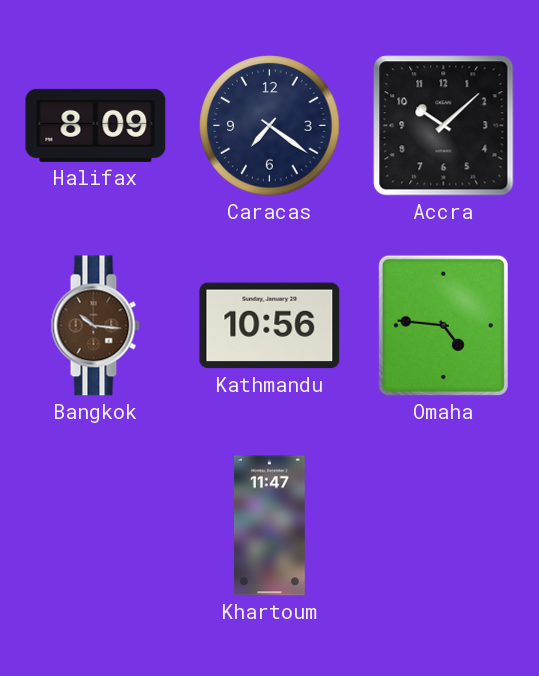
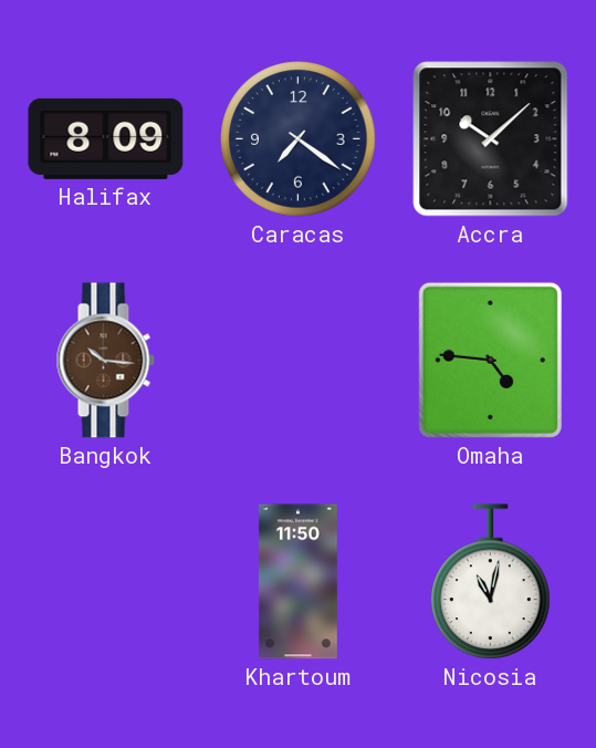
Kathmandu: 10:56 -> none
Khartoum: 11:47 -> 11:50
Nicosia: none -> 11:02
